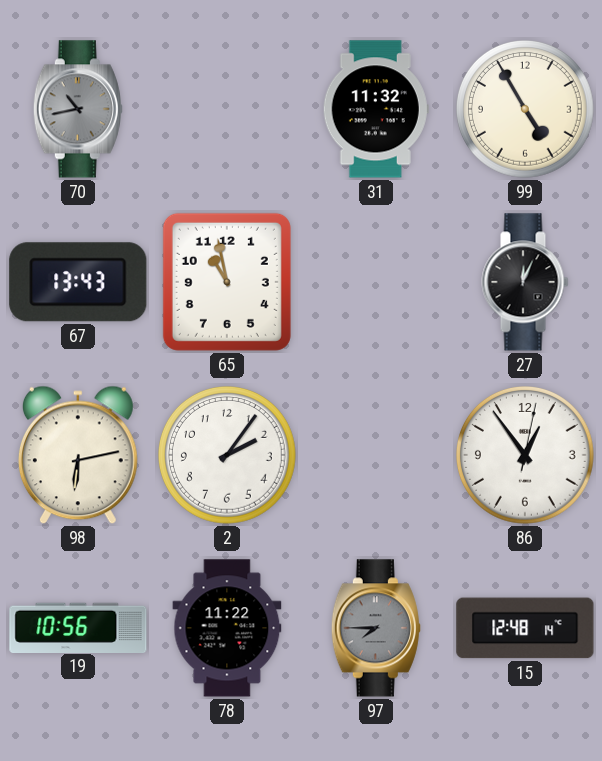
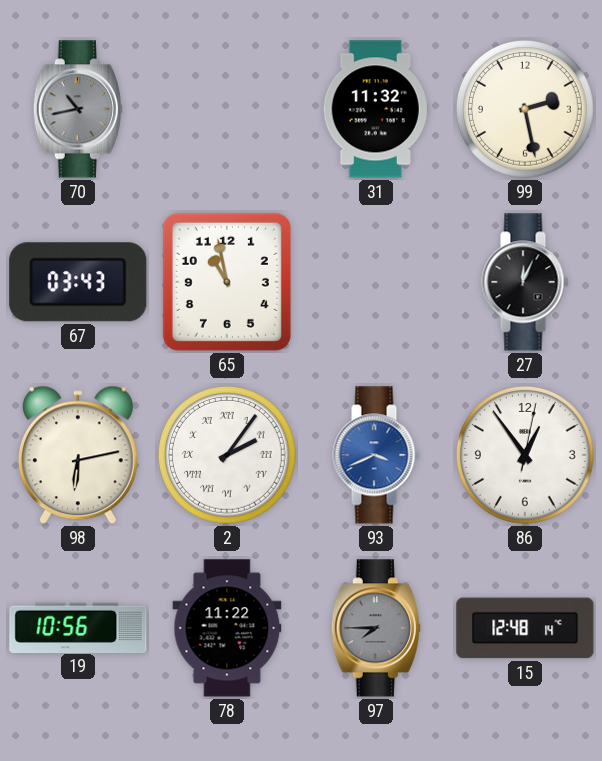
99: 4:55 -> 2:28
67: 13:43 -> 03:43
2 numerals: Arabic -> Roman
93: none -> 3:41
